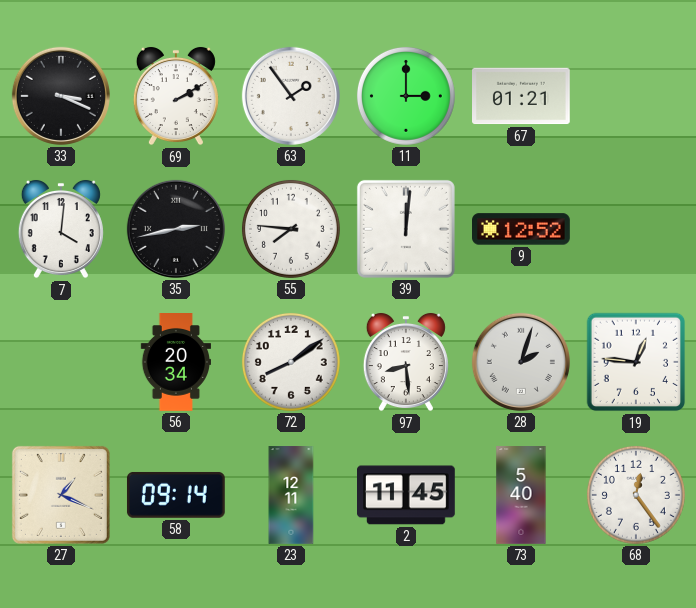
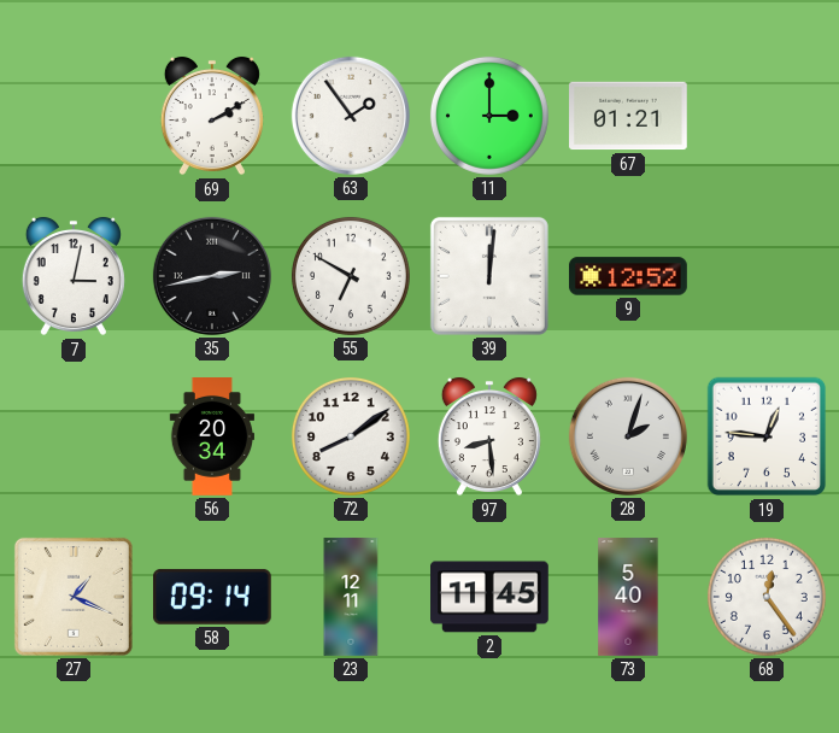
33: 3:19 -> none
7: 4:01 -> 3:02
55: 7:46 -> 6:50
